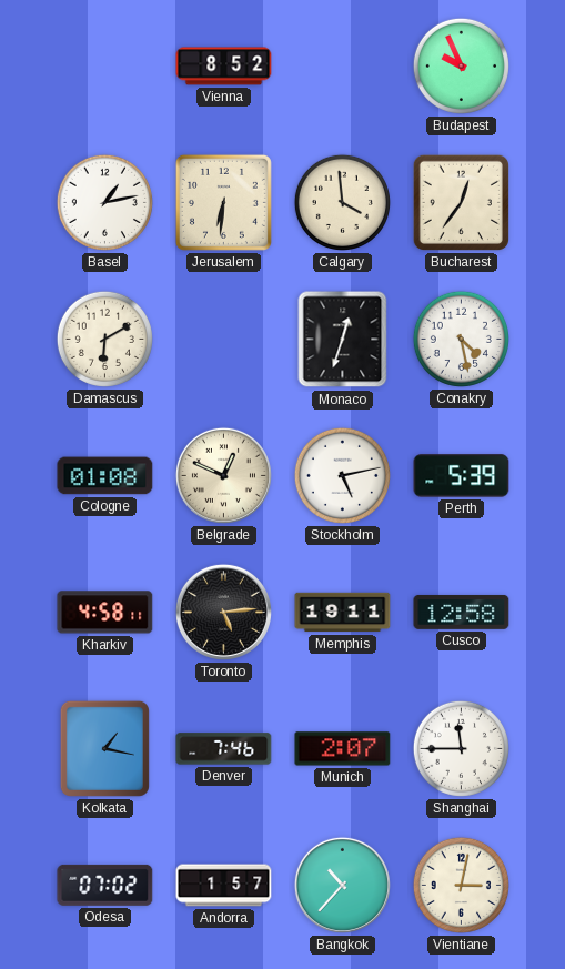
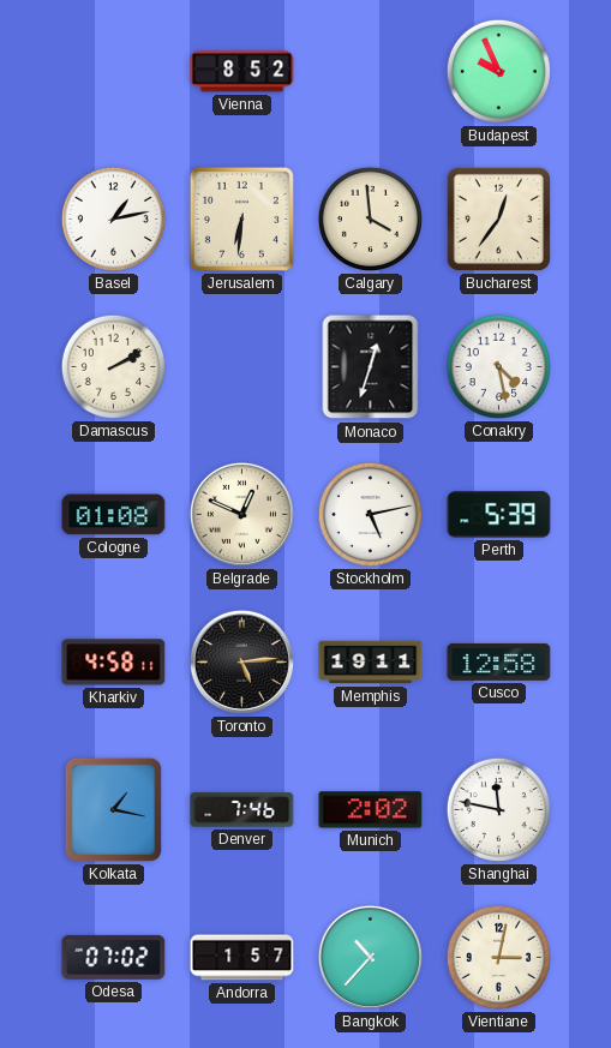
Damascus: 6:10 -> 2:10
Munich: 2:07 -> 2:02
Shanghai: 11:45 -> 11:47
